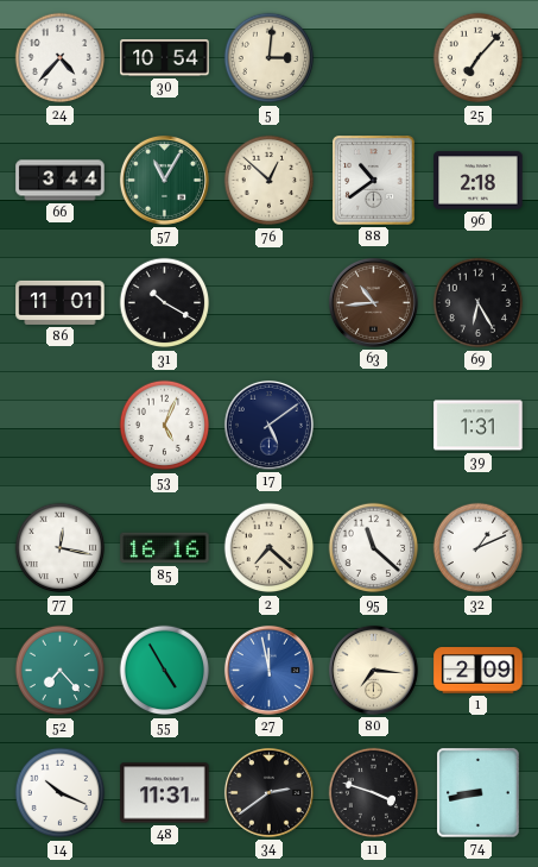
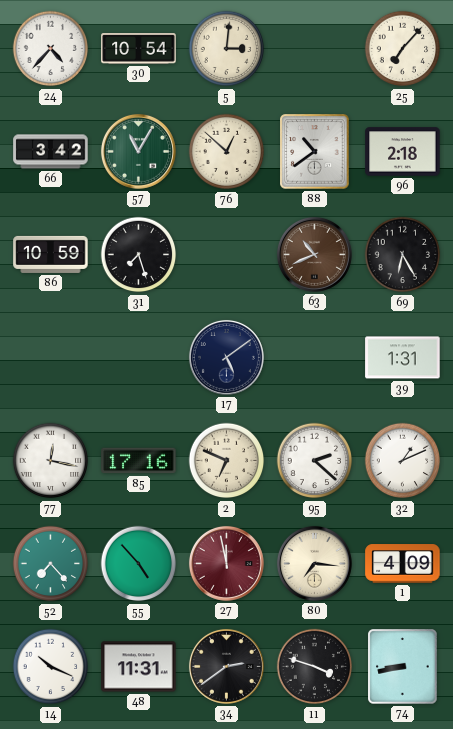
66: 3:44 -> 3:42
86: 11:01 -> 10:59
31: 10:20 -> 7:27
63: 10:44 -> 10:41
53: 5:04 -> none
85: 16:16 -> 17:16
2: 7:22 -> 6:49
95: 11:22 -> 2:22
55: 4:55 -> 4:53
27 dial: blue -> burgundy
1: 2:09 -> 4:09
